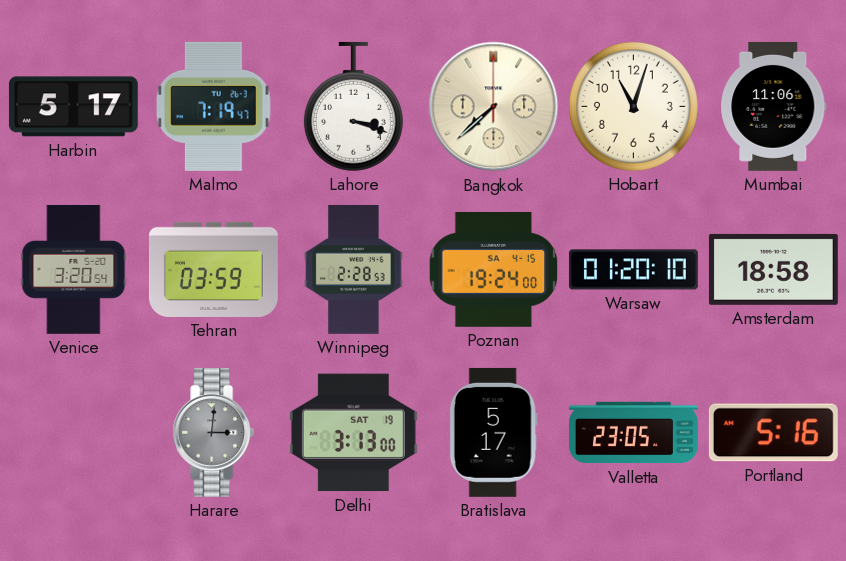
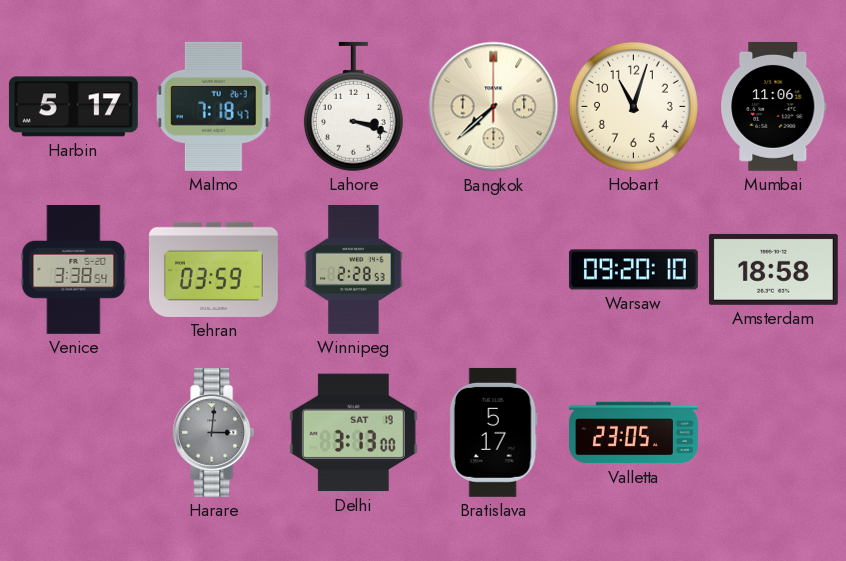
Malmo: 7:19 -> 7:18
Venice: 3:20 -> 3:38
Poznan: 19:24 -> none
Warsaw: 01:20 -> 09:20
Portland: 5:16 -> none
